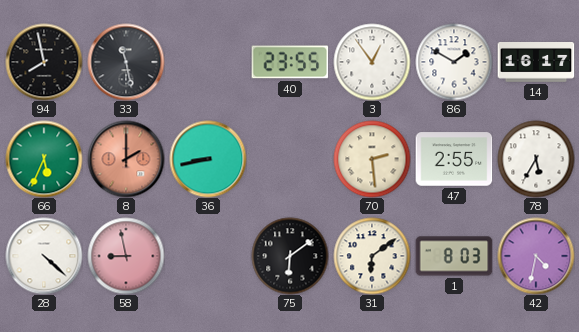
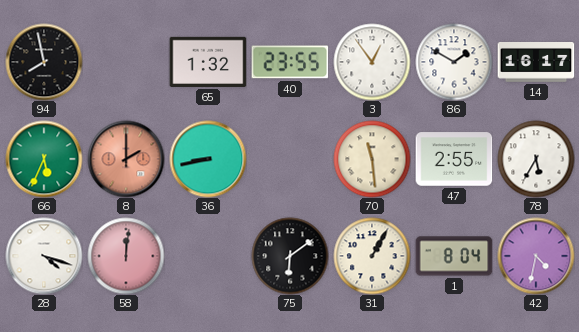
33: 11:28 -> none
65: none -> 1:32
70: 2:29 -> 11:29
28: 4:22 -> 4:18
58: 8:58 -> 12:01
31: 6:09 -> 1:05
1: 8:03 -> 8:04
